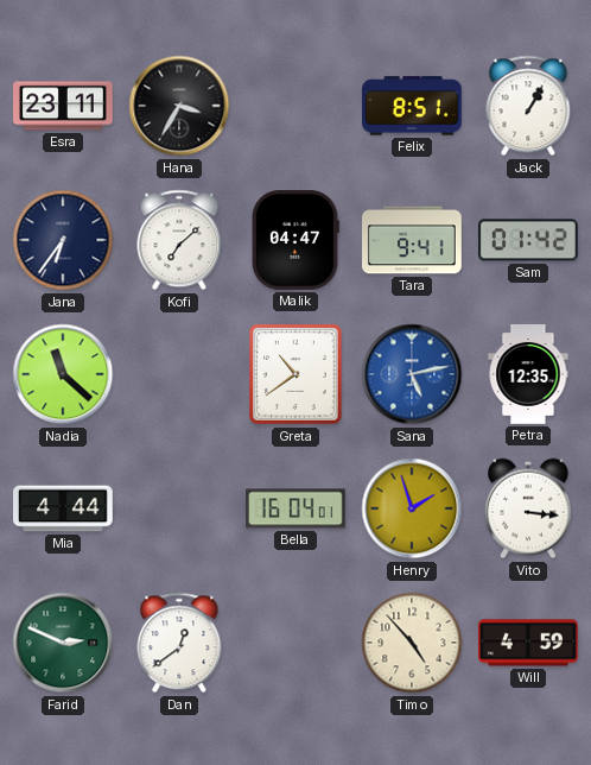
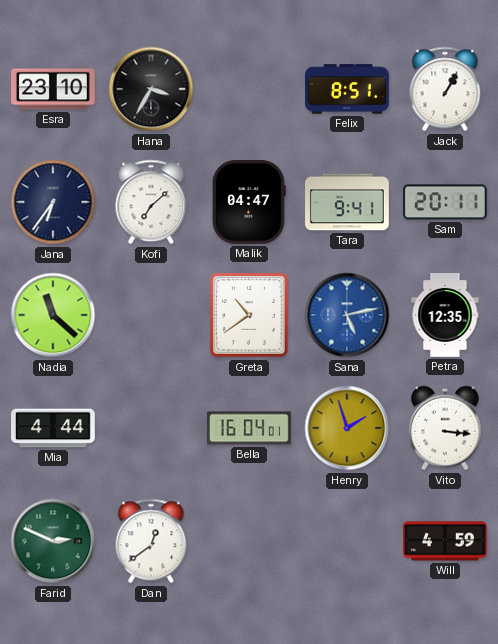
Esra: 23:11 -> 23:10
Sam: 01:42 -> 20:11
Timo: 4:53 -> none
